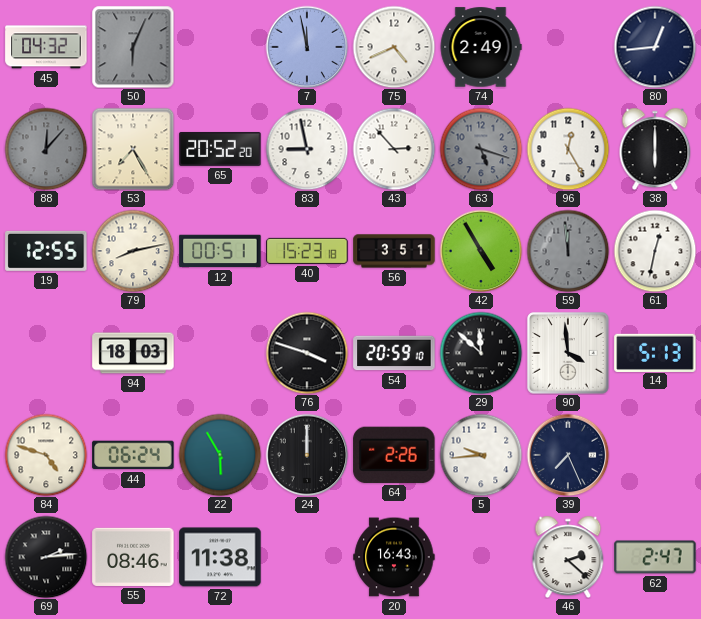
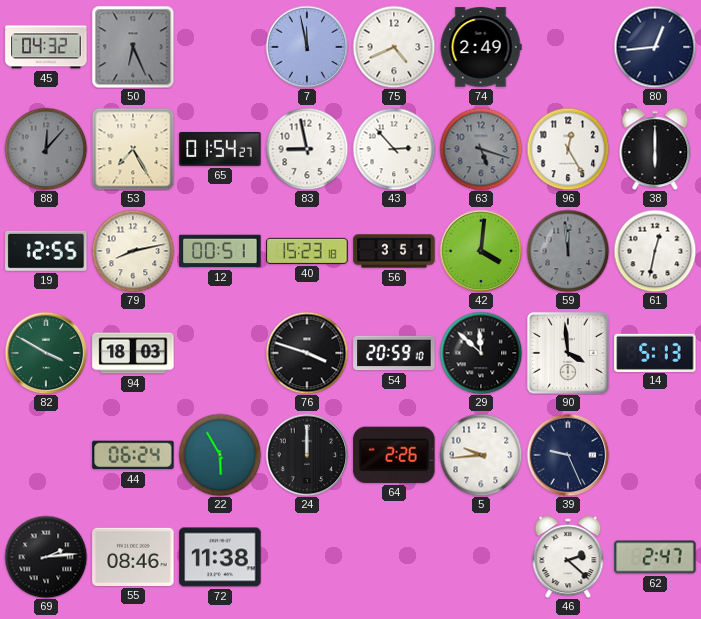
50: 6:04 -> 6:26
65: 20:52 -> 01:54
42: 4:55 -> 4:01
82: none -> 3:50
84: 4:48 -> none
39: 7:26 -> 9:26
20: 16:43 -> none
